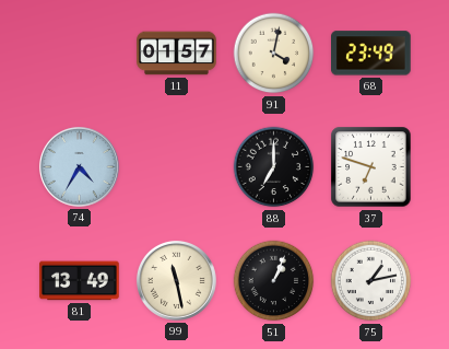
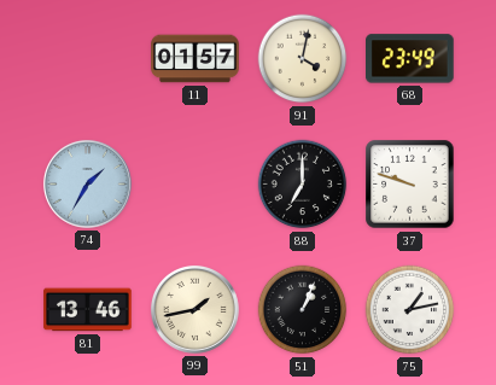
74: 4:35 -> 1:35
37: 6:48 -> 9:48
81: 13:49 -> 13:46
99: 11:28 -> 1:43
